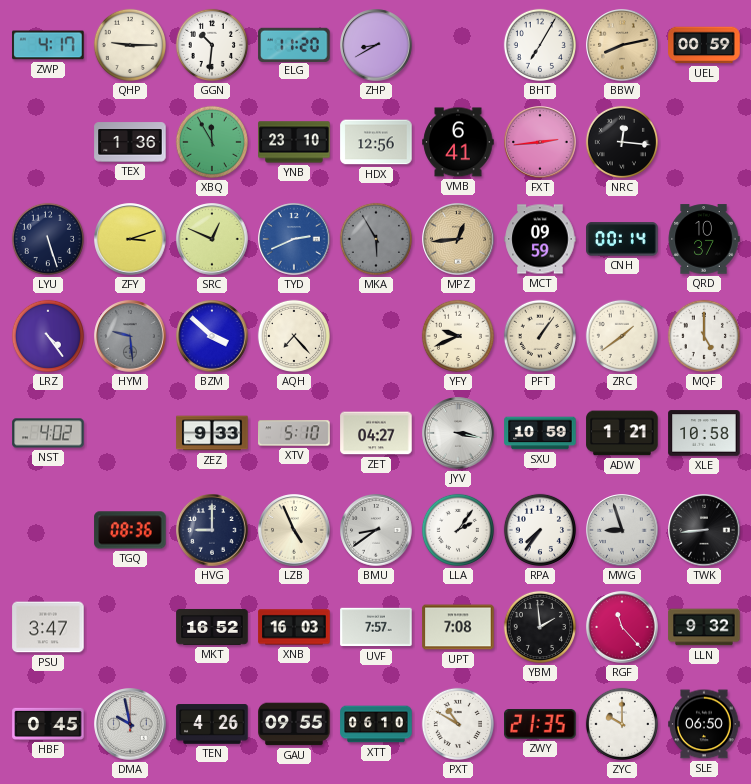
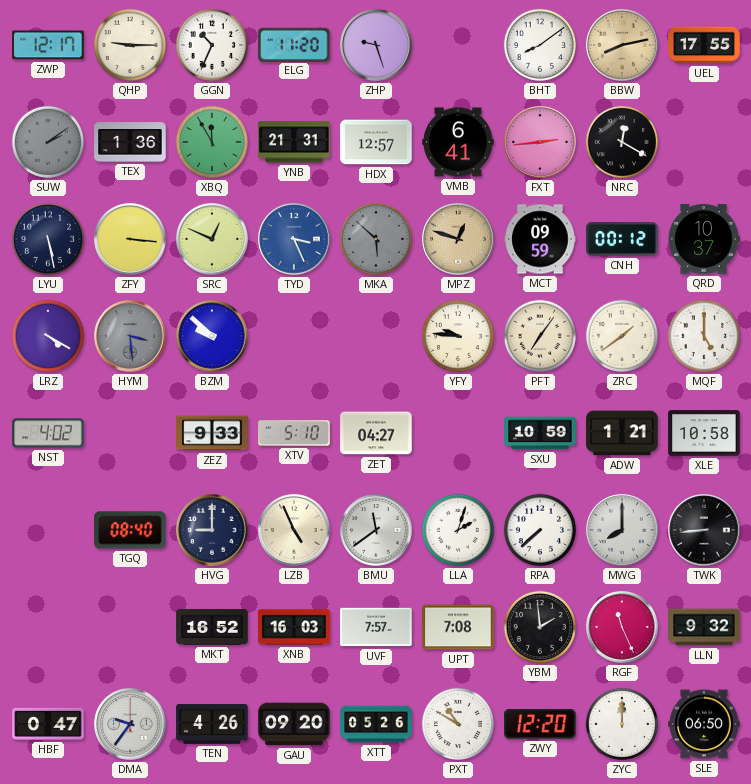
ZWP: 4:17 -> 12:17
GGN: 10:31 -> 10:34
ZHP: 8:40 -> 9:27
BHT: 7:05 -> 8:09
UEL: 00:59 -> 17:55
SUW: none -> 2:09
YNB: 23:10 -> 21:31
HDX: 12:56 -> 12:57
NRC: 12:16 -> 12:20
LYU: 5:27 -> 5:28
ZFY: 3:12 -> 3:16
TYD: 2:41 -> 3:26
MKA: 5:55 -> 5:52
MPZ: 12:44 -> 12:48
CNH: 00:14 -> 00:12
LRZ: 4:24 -> 4:20
HYM: 9:29 -> 3:29
BZM: 3:52 -> 9:52
AQH: 7:23 -> none
YFY: 9:41 -> 9:46
PFT: 1:06 -> 7:06
JYV: 3:17 -> none
TGQ: 08:36 -> 08:40
BMU: 8:39 -> 11:39
LLA: 2:06 -> 2:03
RPA: 7:36 -> 7:38
MWG: 8:57 -> 8:00
PSU: 3:47 -> none
RGF: 11:23 -> 11:26
HBF: 0:45 -> 0:47
DMA: 9:58 -> 9:36
GAU: 09:55 -> 09:20
XTT: 06:10 -> 05:26
ZWY: 21:35 -> 12:20
ZYC: 10:00 -> 12:00
